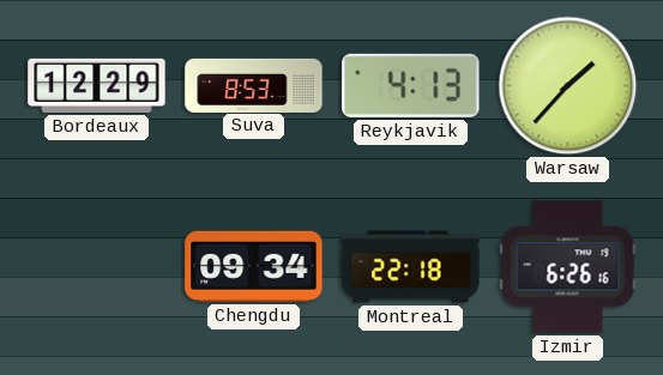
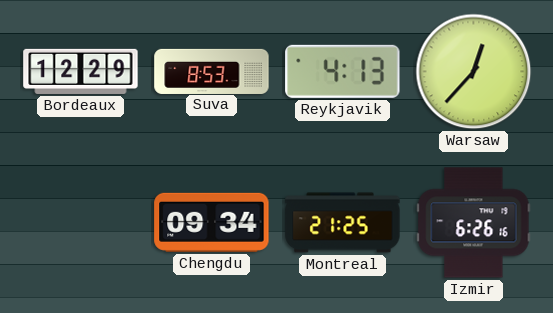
Warsaw: 1:37 -> 12:37
Montreal: 22:18 -> 21:25
